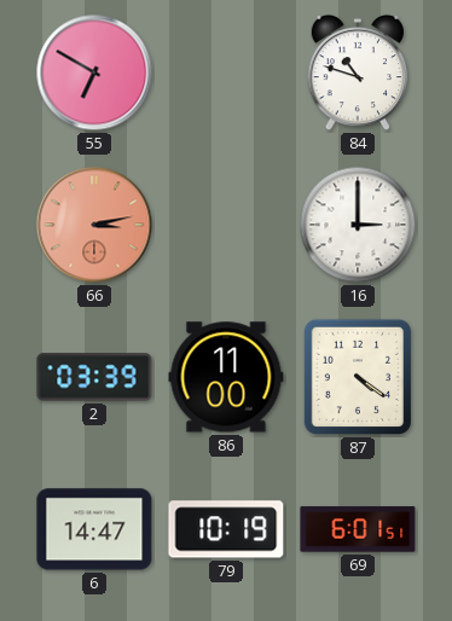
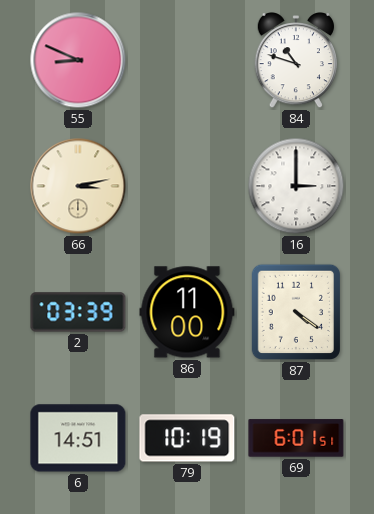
55: 6:50 -> 8:49
66 dial: salmon -> cream
6: 14:47 -> 14:51
